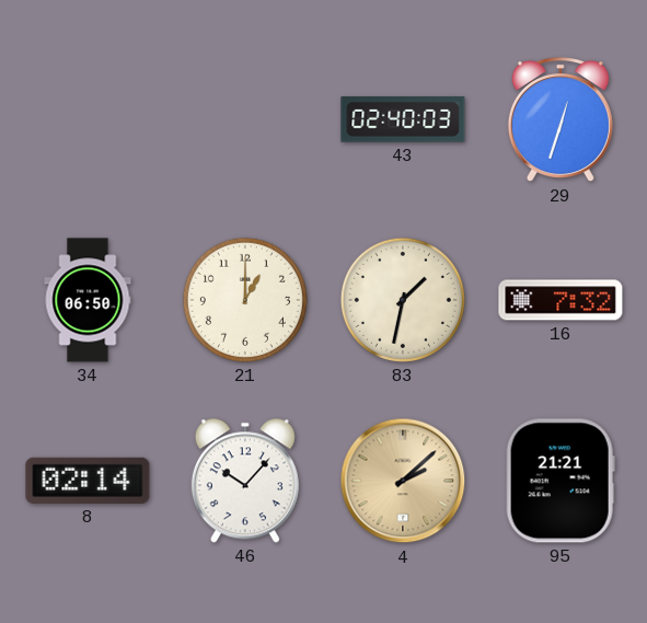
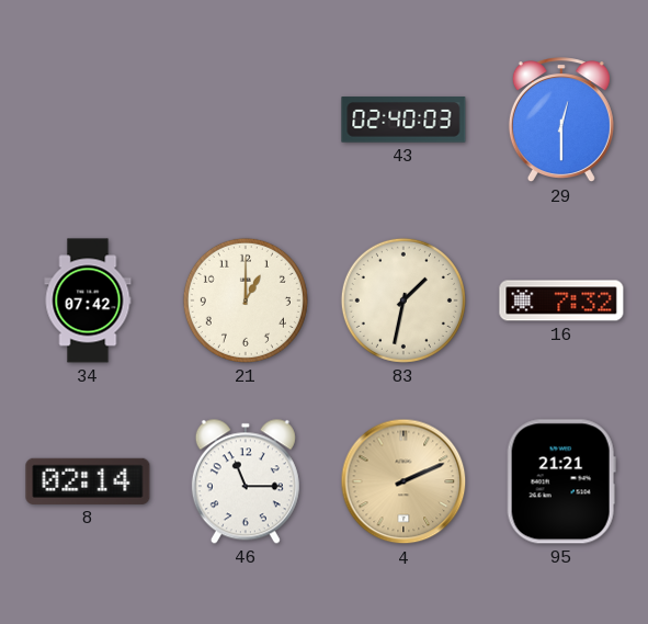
29: 12:33 -> 12:30
34: 06:50 -> 07:42
46: 10:07 -> 11:15
4: 2:08 -> 2:11
